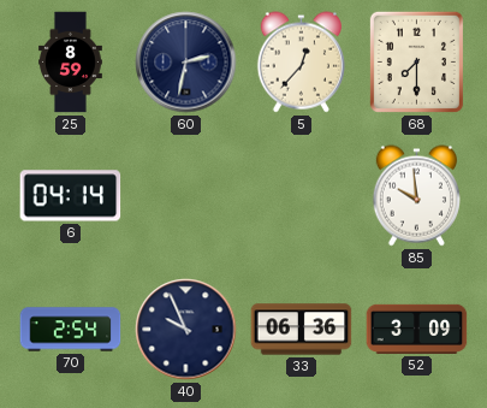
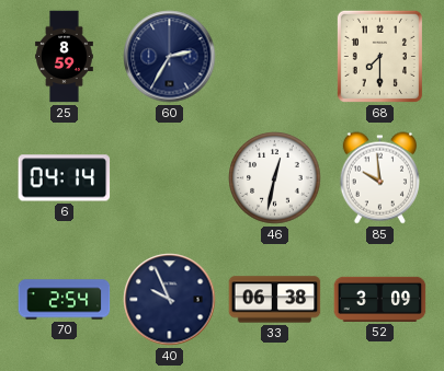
60: 2:32 -> 2:35
5: 12:37 -> none
46: none -> 12:32
33: 06:36 -> 06:38
